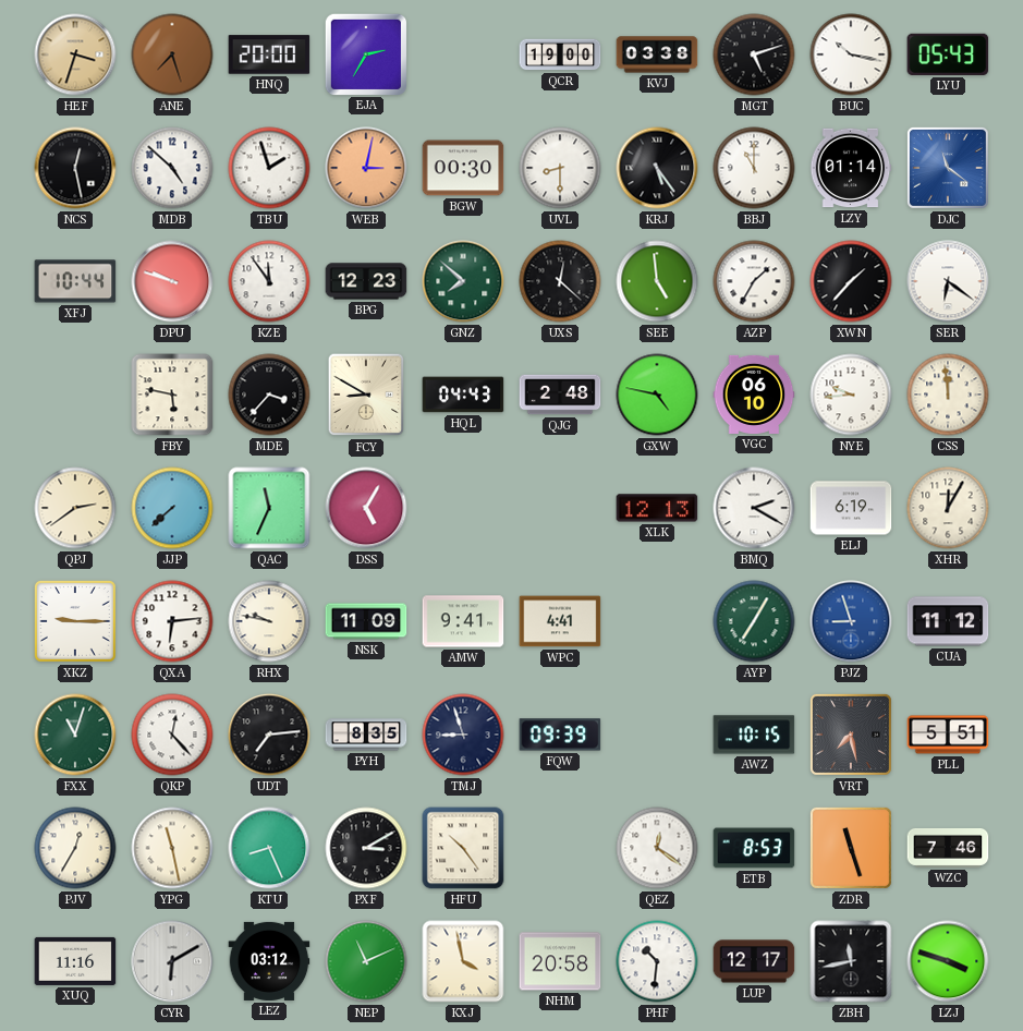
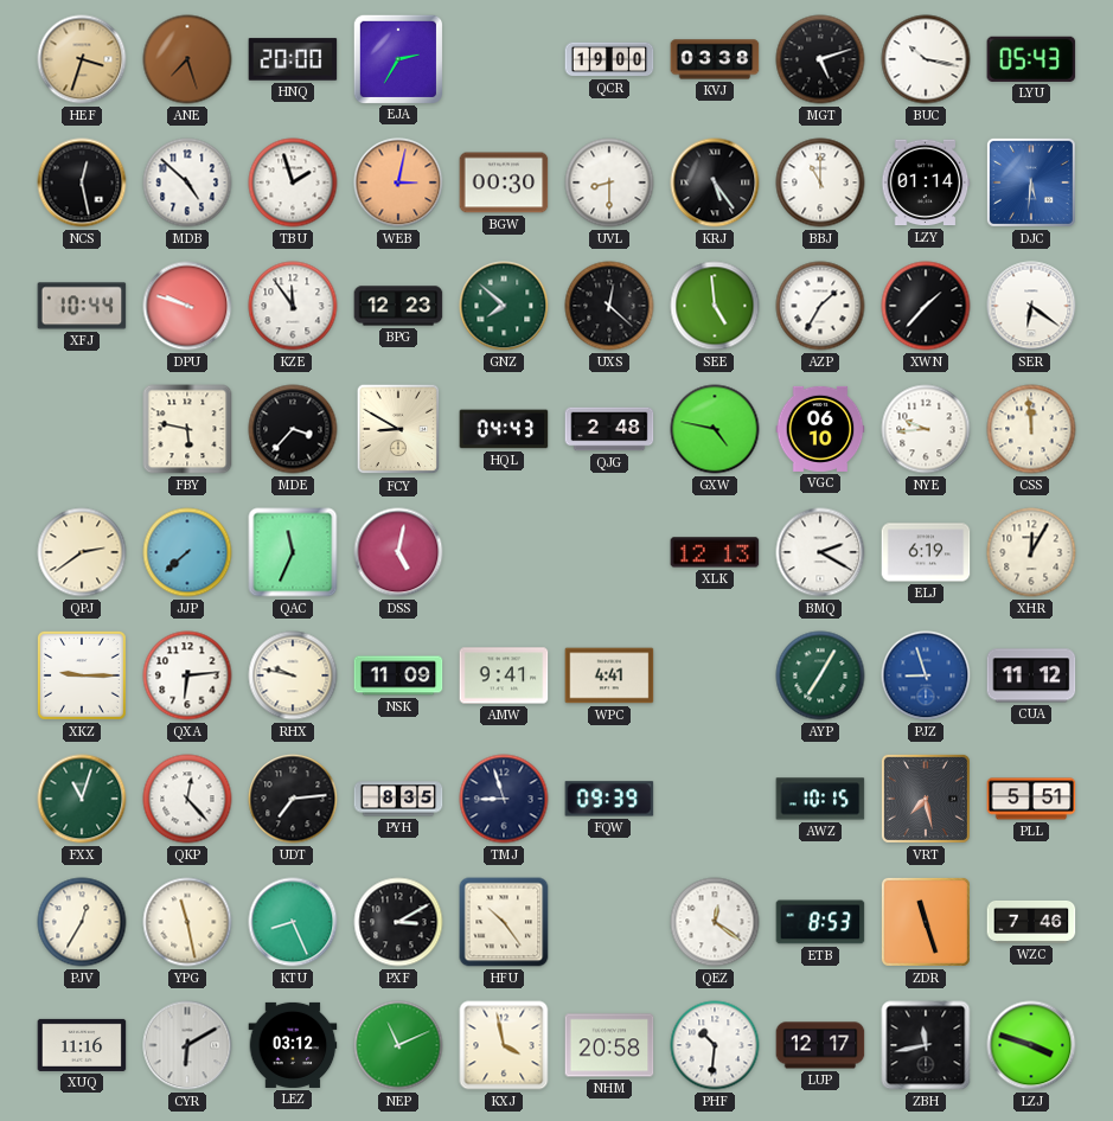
DJC: 11:21 -> 5:31
DSS: 5:05 -> 5:02
